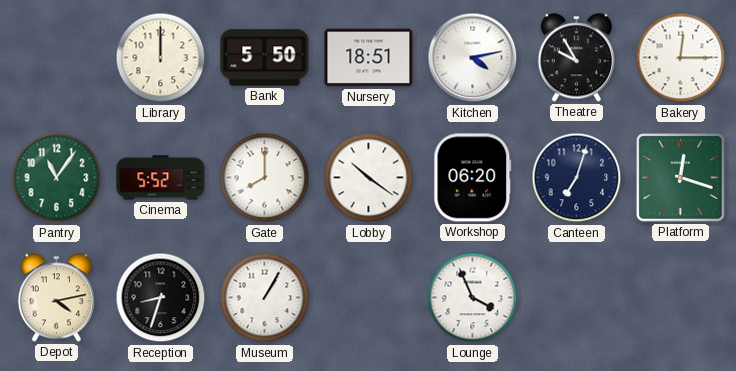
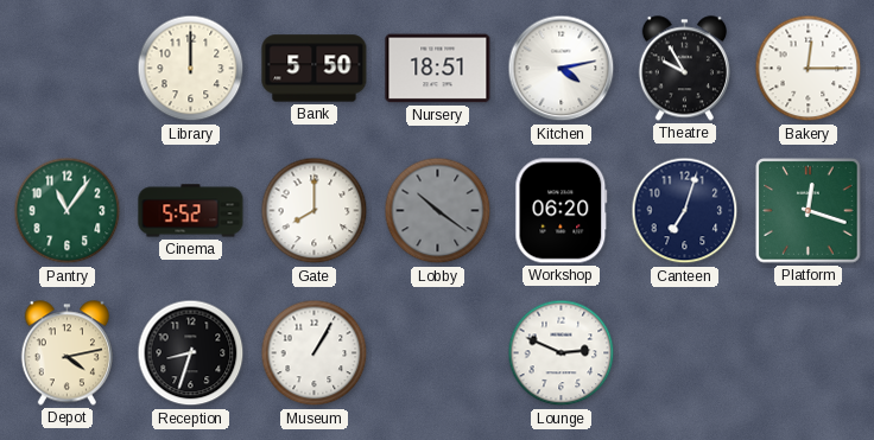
Lobby dial: white -> grey
Lounge: 3:56 -> 2:49
